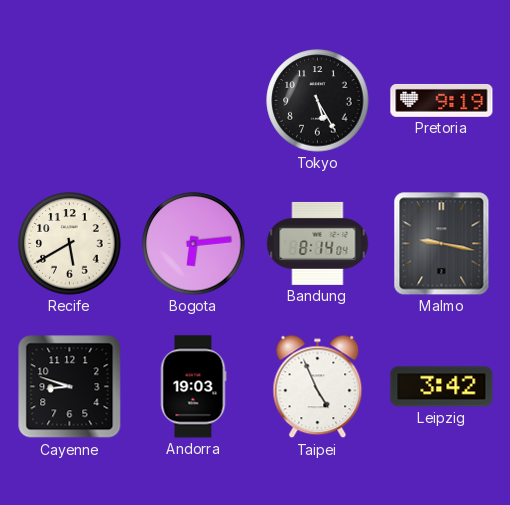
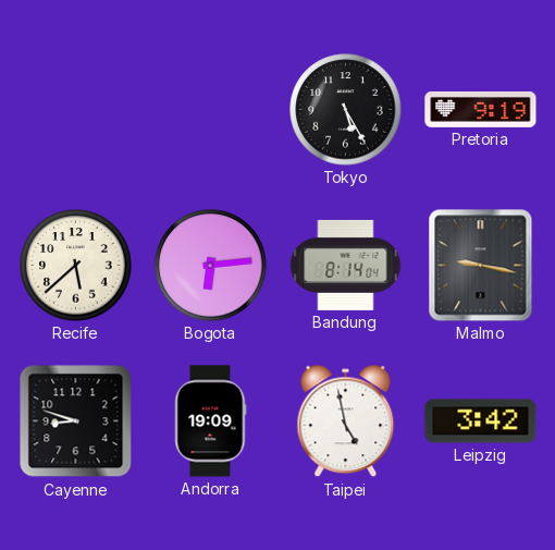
Recife: 5:40 -> 5:38
Andorra: 19:03 -> 19:09
Taipei: 4:56 -> 4:58
